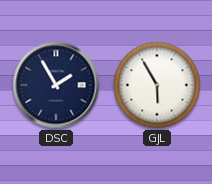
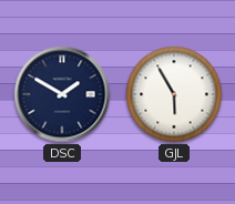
DSC: 1:55 -> 1:50
